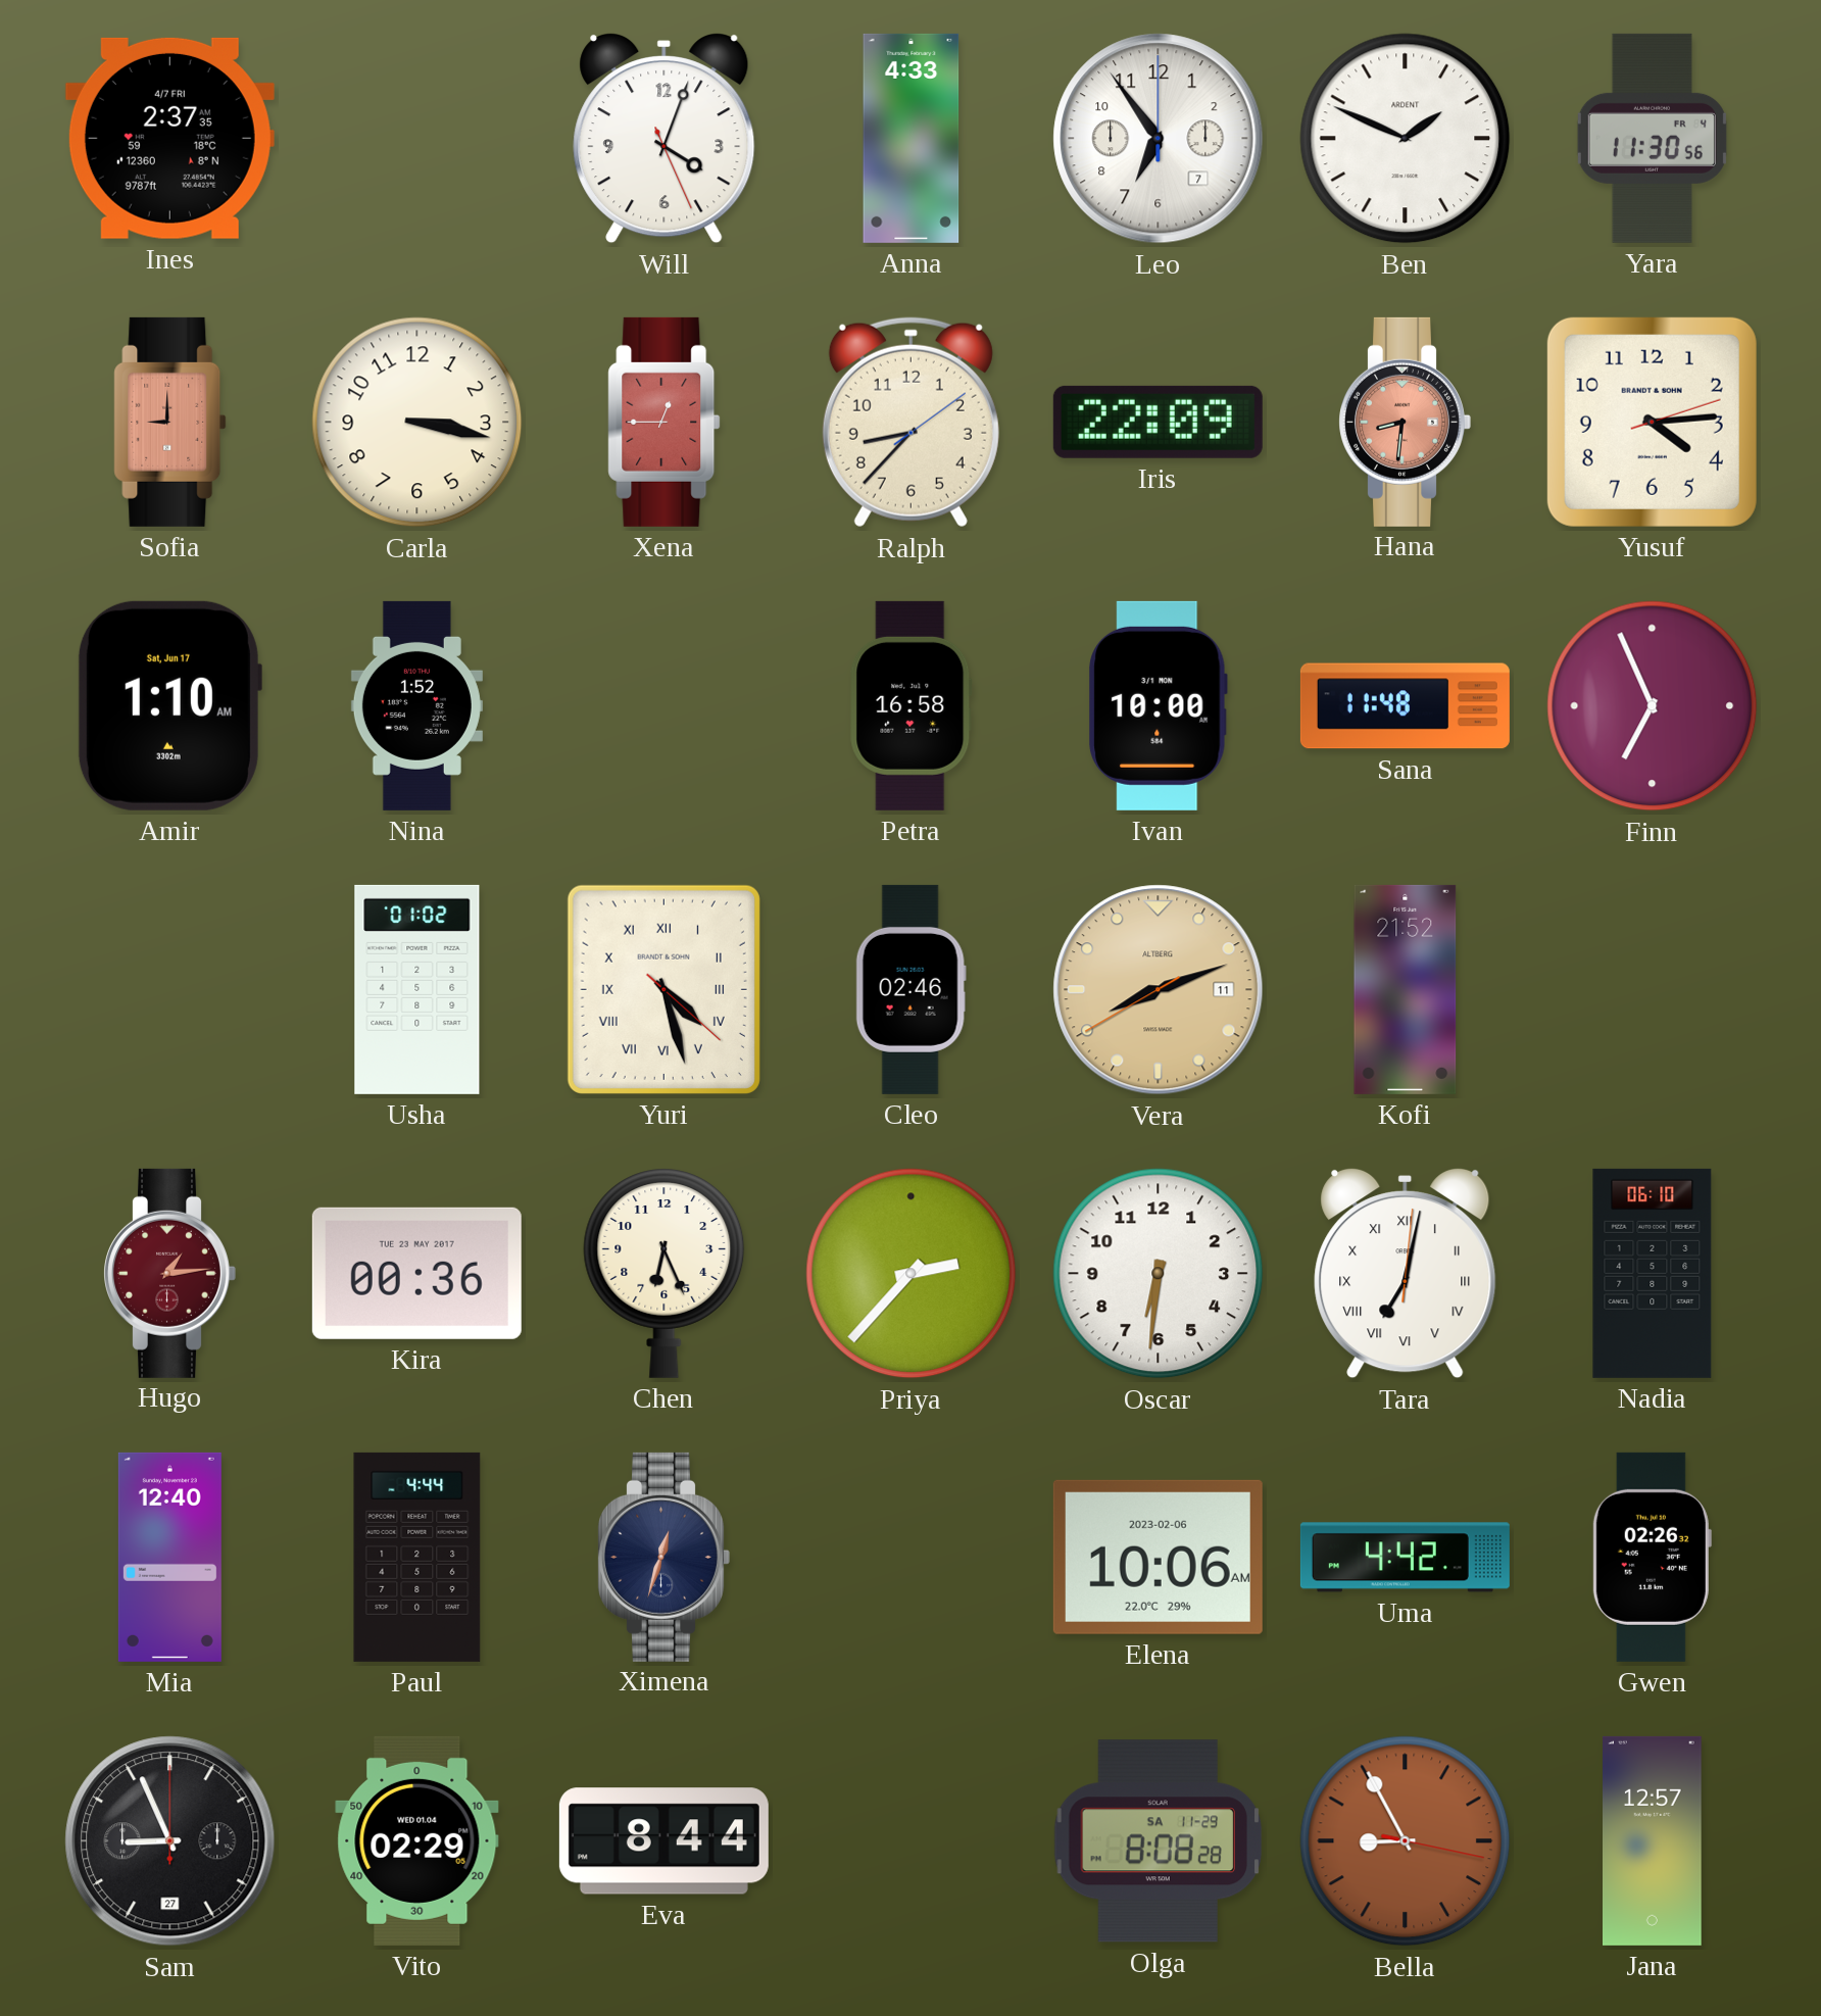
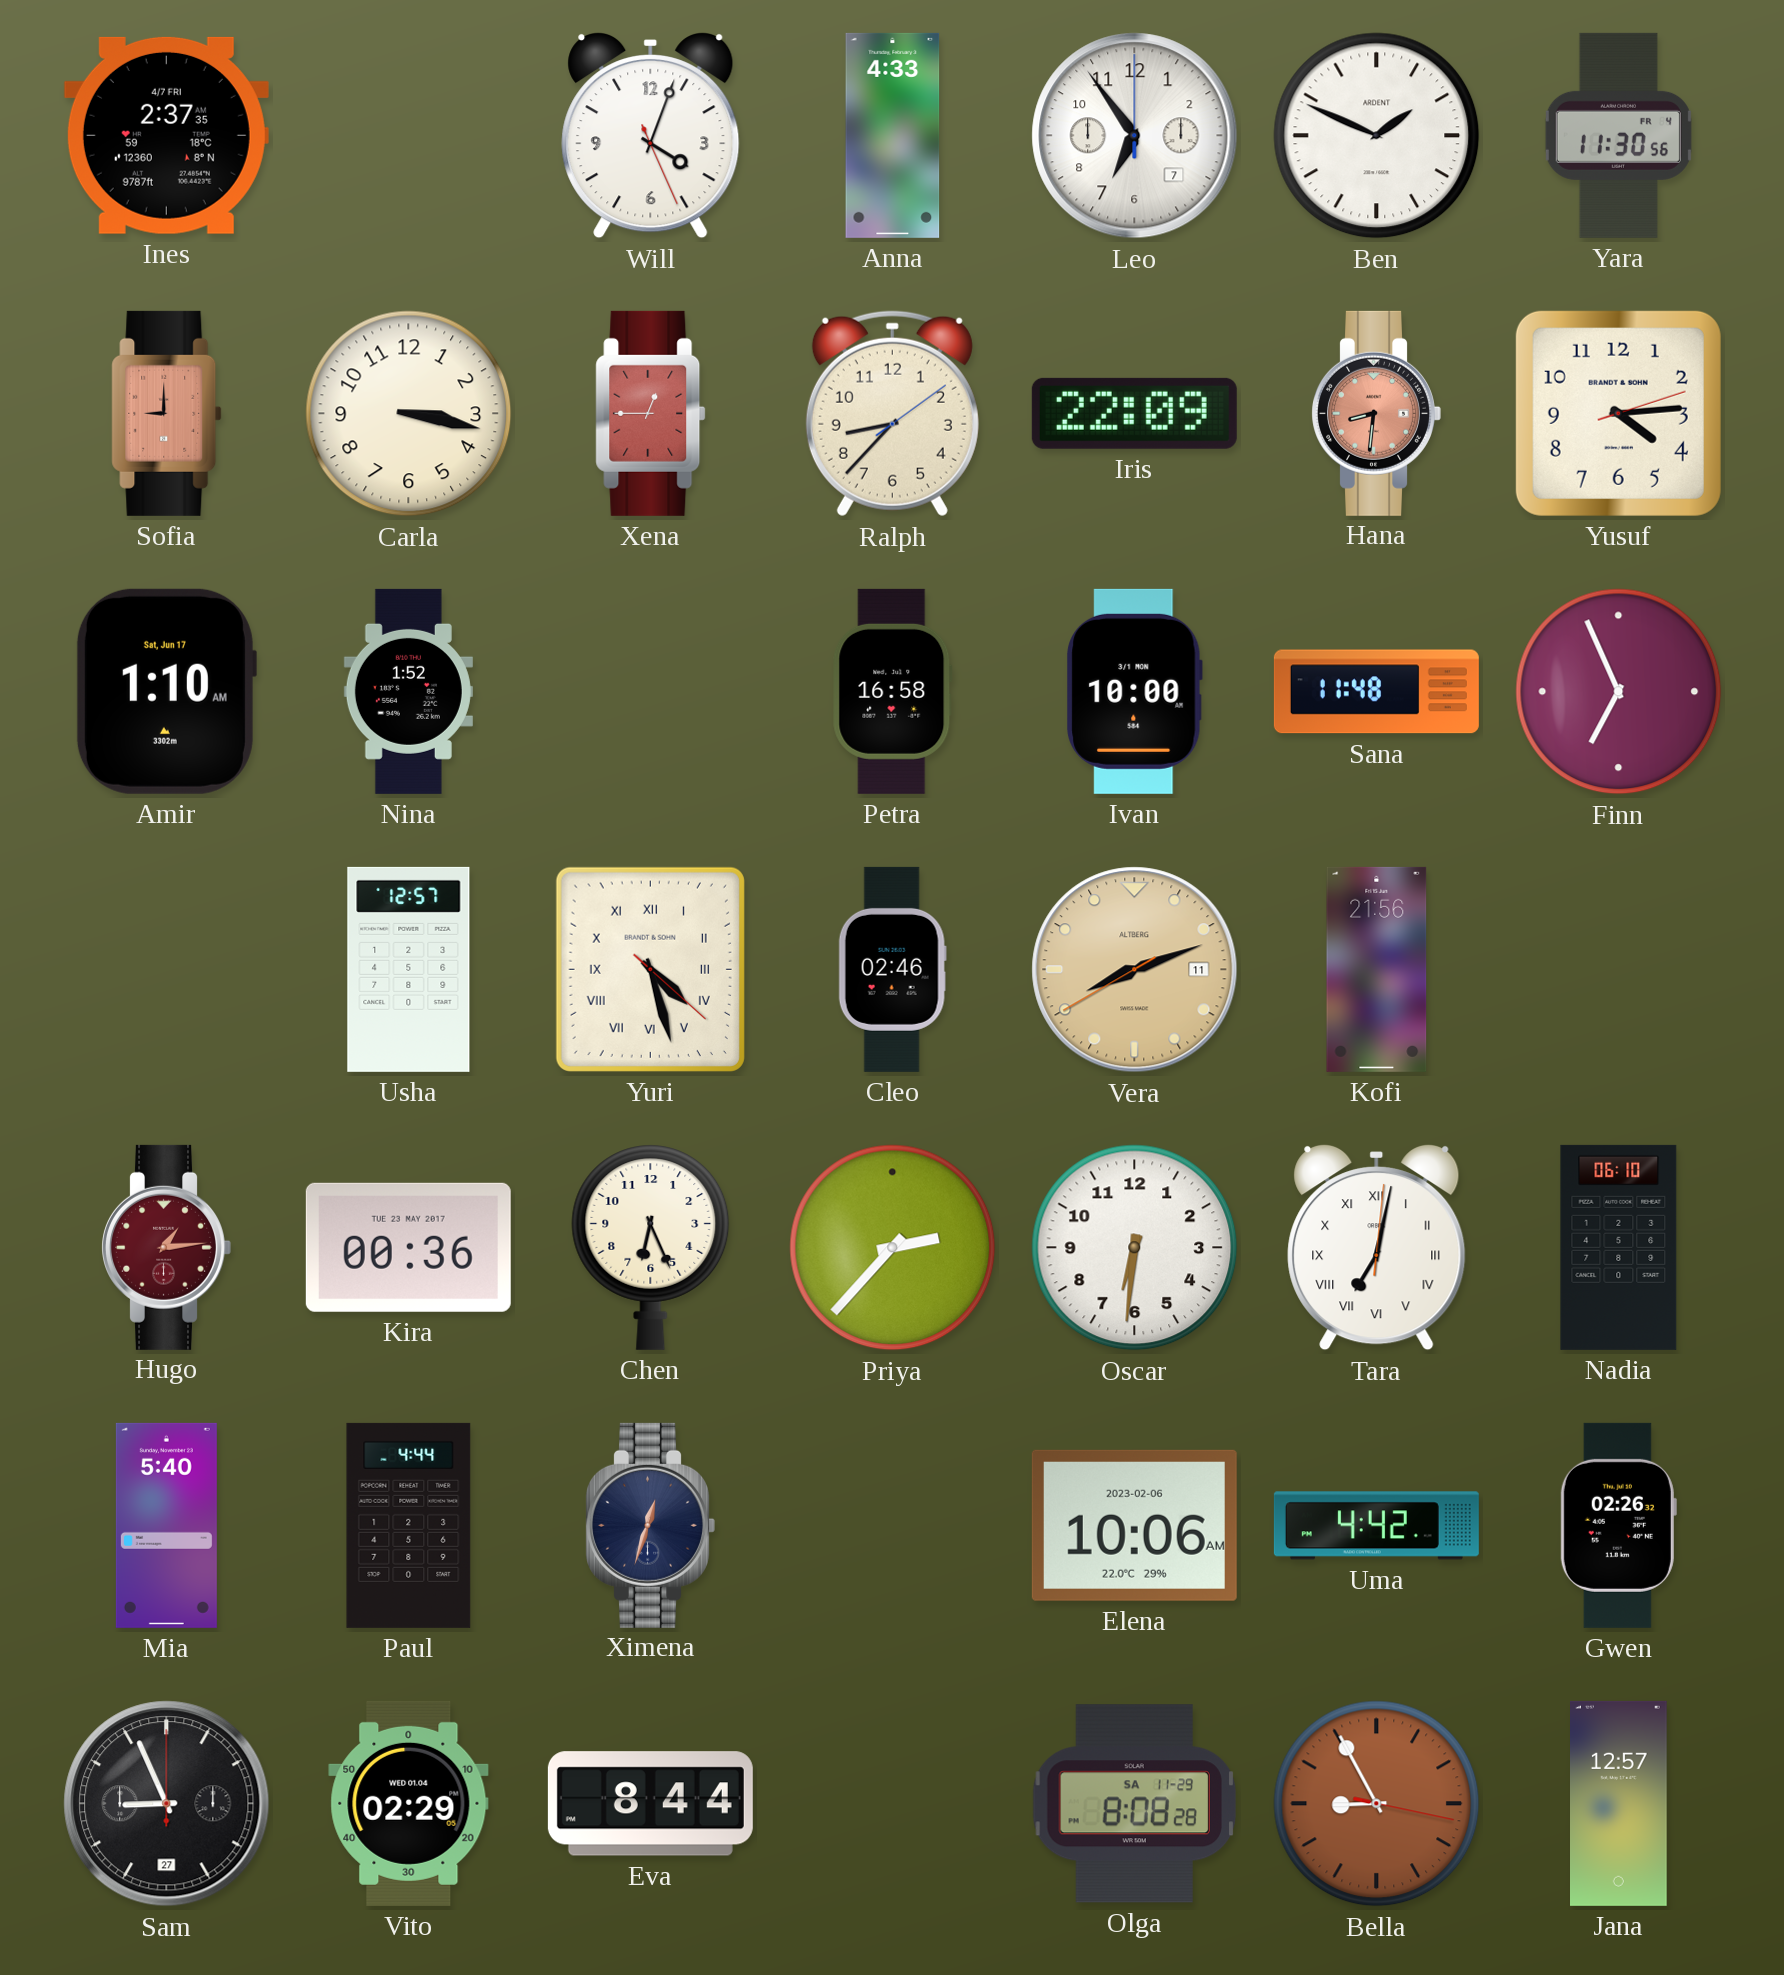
Usha: 01:02 -> 12:57
Kofi: 21:52 -> 21:56
Mia: 12:40 -> 5:40
